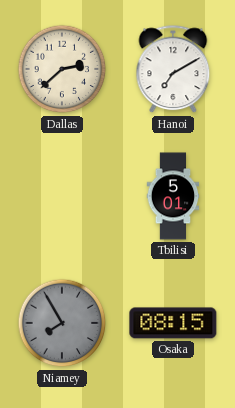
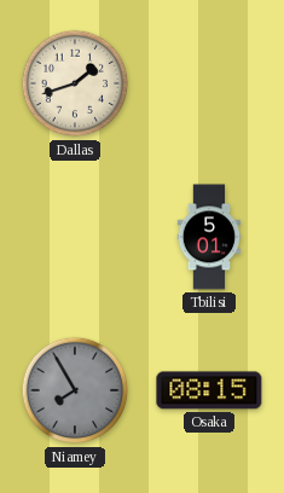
Dallas: 2:38 -> 1:42
Hanoi: 7:10 -> none
